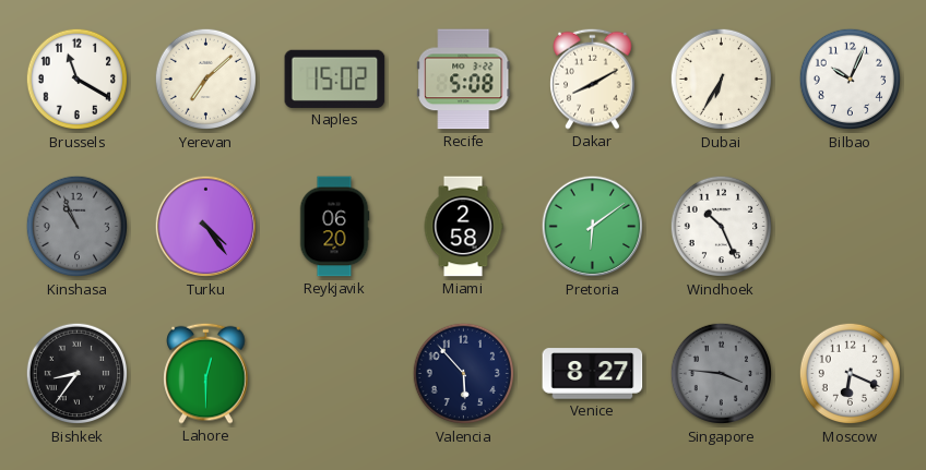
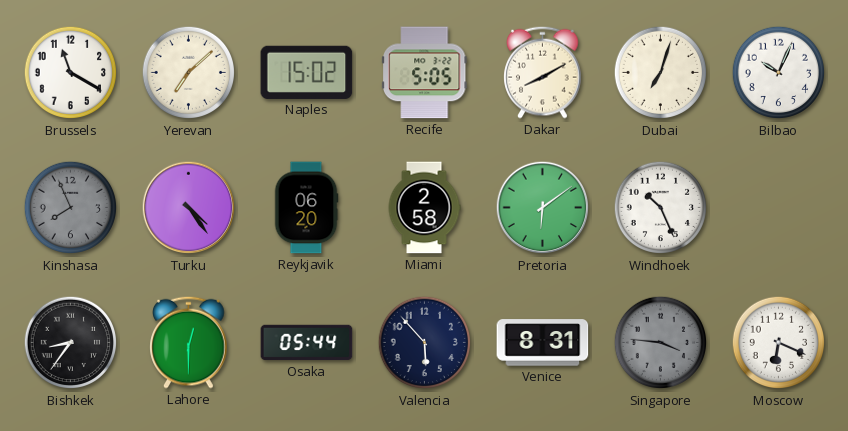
Recife: 5:08 -> 5:05
Dubai: 6:35 -> 7:03
Kinshasa: 10:56 -> 7:56
Osaka: none -> 05:44
Venice: 8:27 -> 8:31
